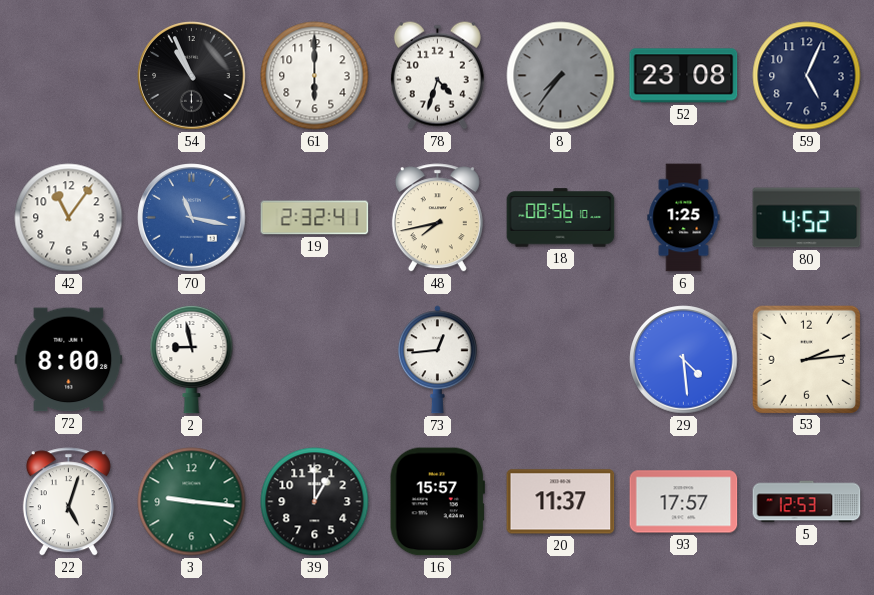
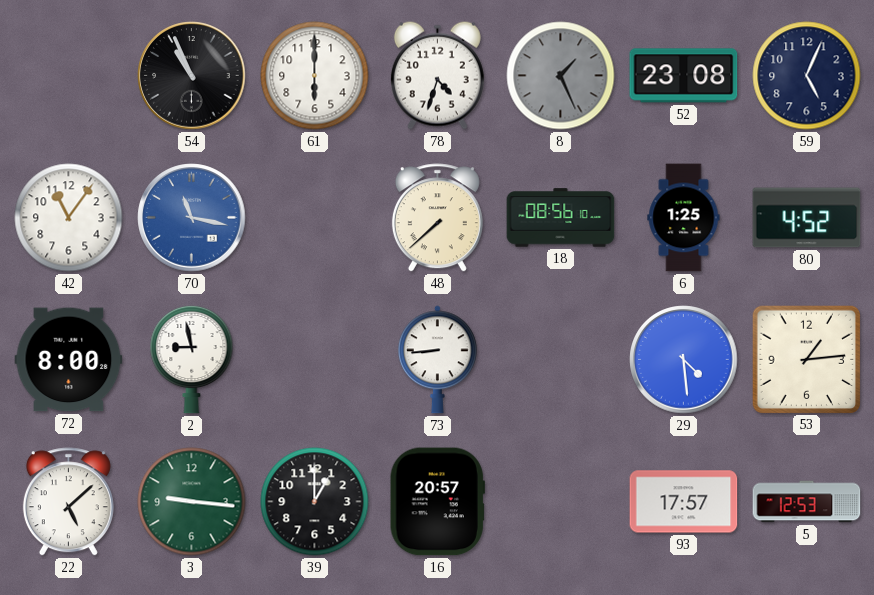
8: 7:36 -> 1:26
19: 2:32 -> none
48: 7:43 -> 7:38
73: 12:44 -> 8:44
53: 2:14 -> 1:14
22: 5:03 -> 5:08
16: 15:57 -> 20:57
20: 11:37 -> none
